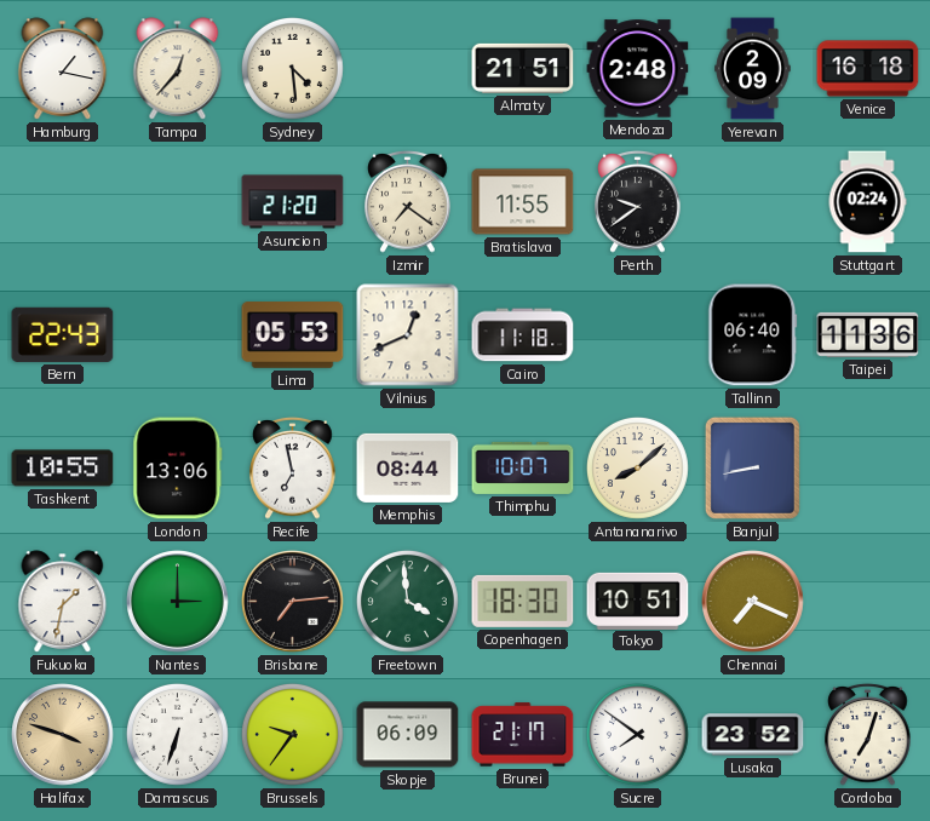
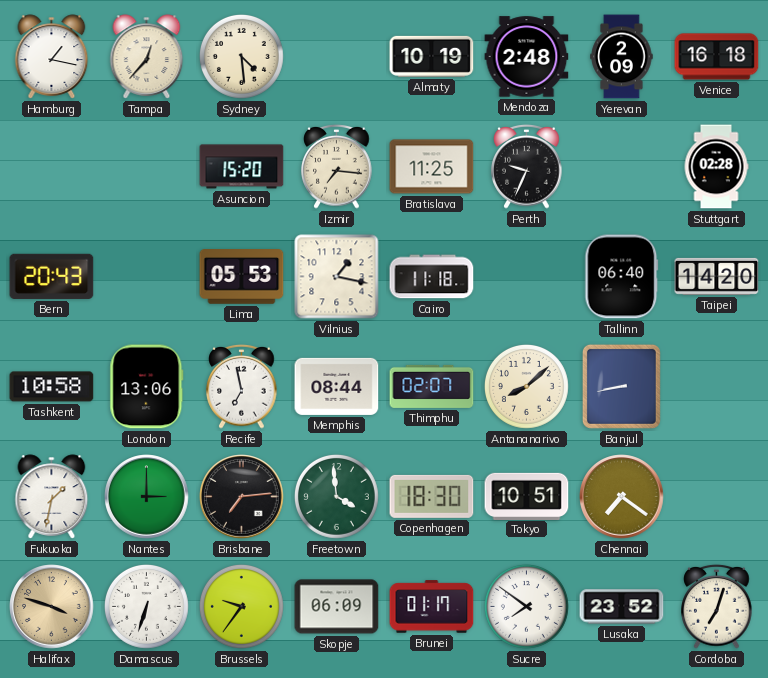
Almaty: 21:51 -> 10:19
Asuncion: 21:20 -> 15:20
Izmir: 7:21 -> 7:16
Bratislava: 11:55 -> 11:25
Perth: 9:39 -> 9:34
Stuttgart: 02:24 -> 02:28
Bern: 22:43 -> 20:43
Vilnius: 12:41 -> 1:17
Taipei: 11:36 -> 14:20
Tashkent: 10:55 -> 10:58
Thimphu: 10:07 -> 02:07
Chennai: 7:19 -> 7:21
Brunei: 21:17 -> 01:17
